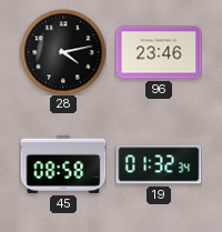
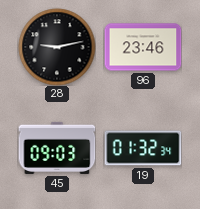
28: 4:13 -> 9:13
45: 08:58 -> 09:03
